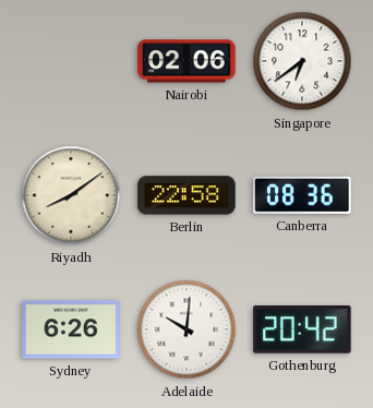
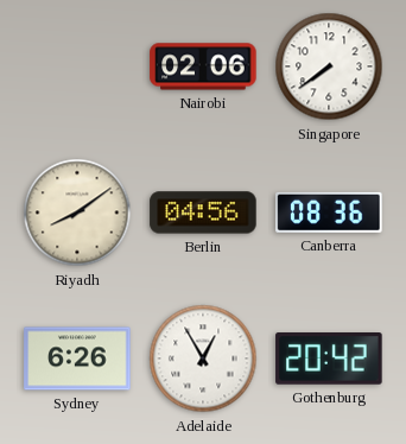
Singapore: 6:39 -> 7:39
Berlin: 22:58 -> 04:56
Adelaide: 10:01 -> 12:55
